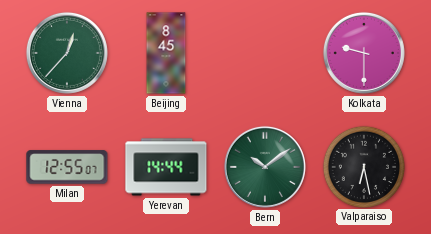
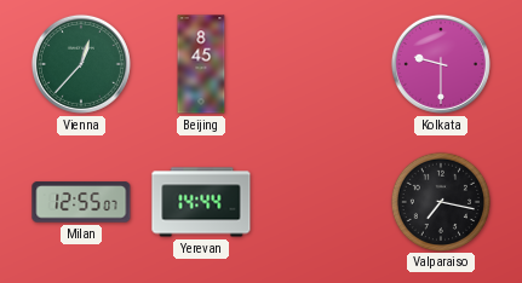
Bern: 10:09 -> none
Valparaiso: 6:28 -> 7:17
